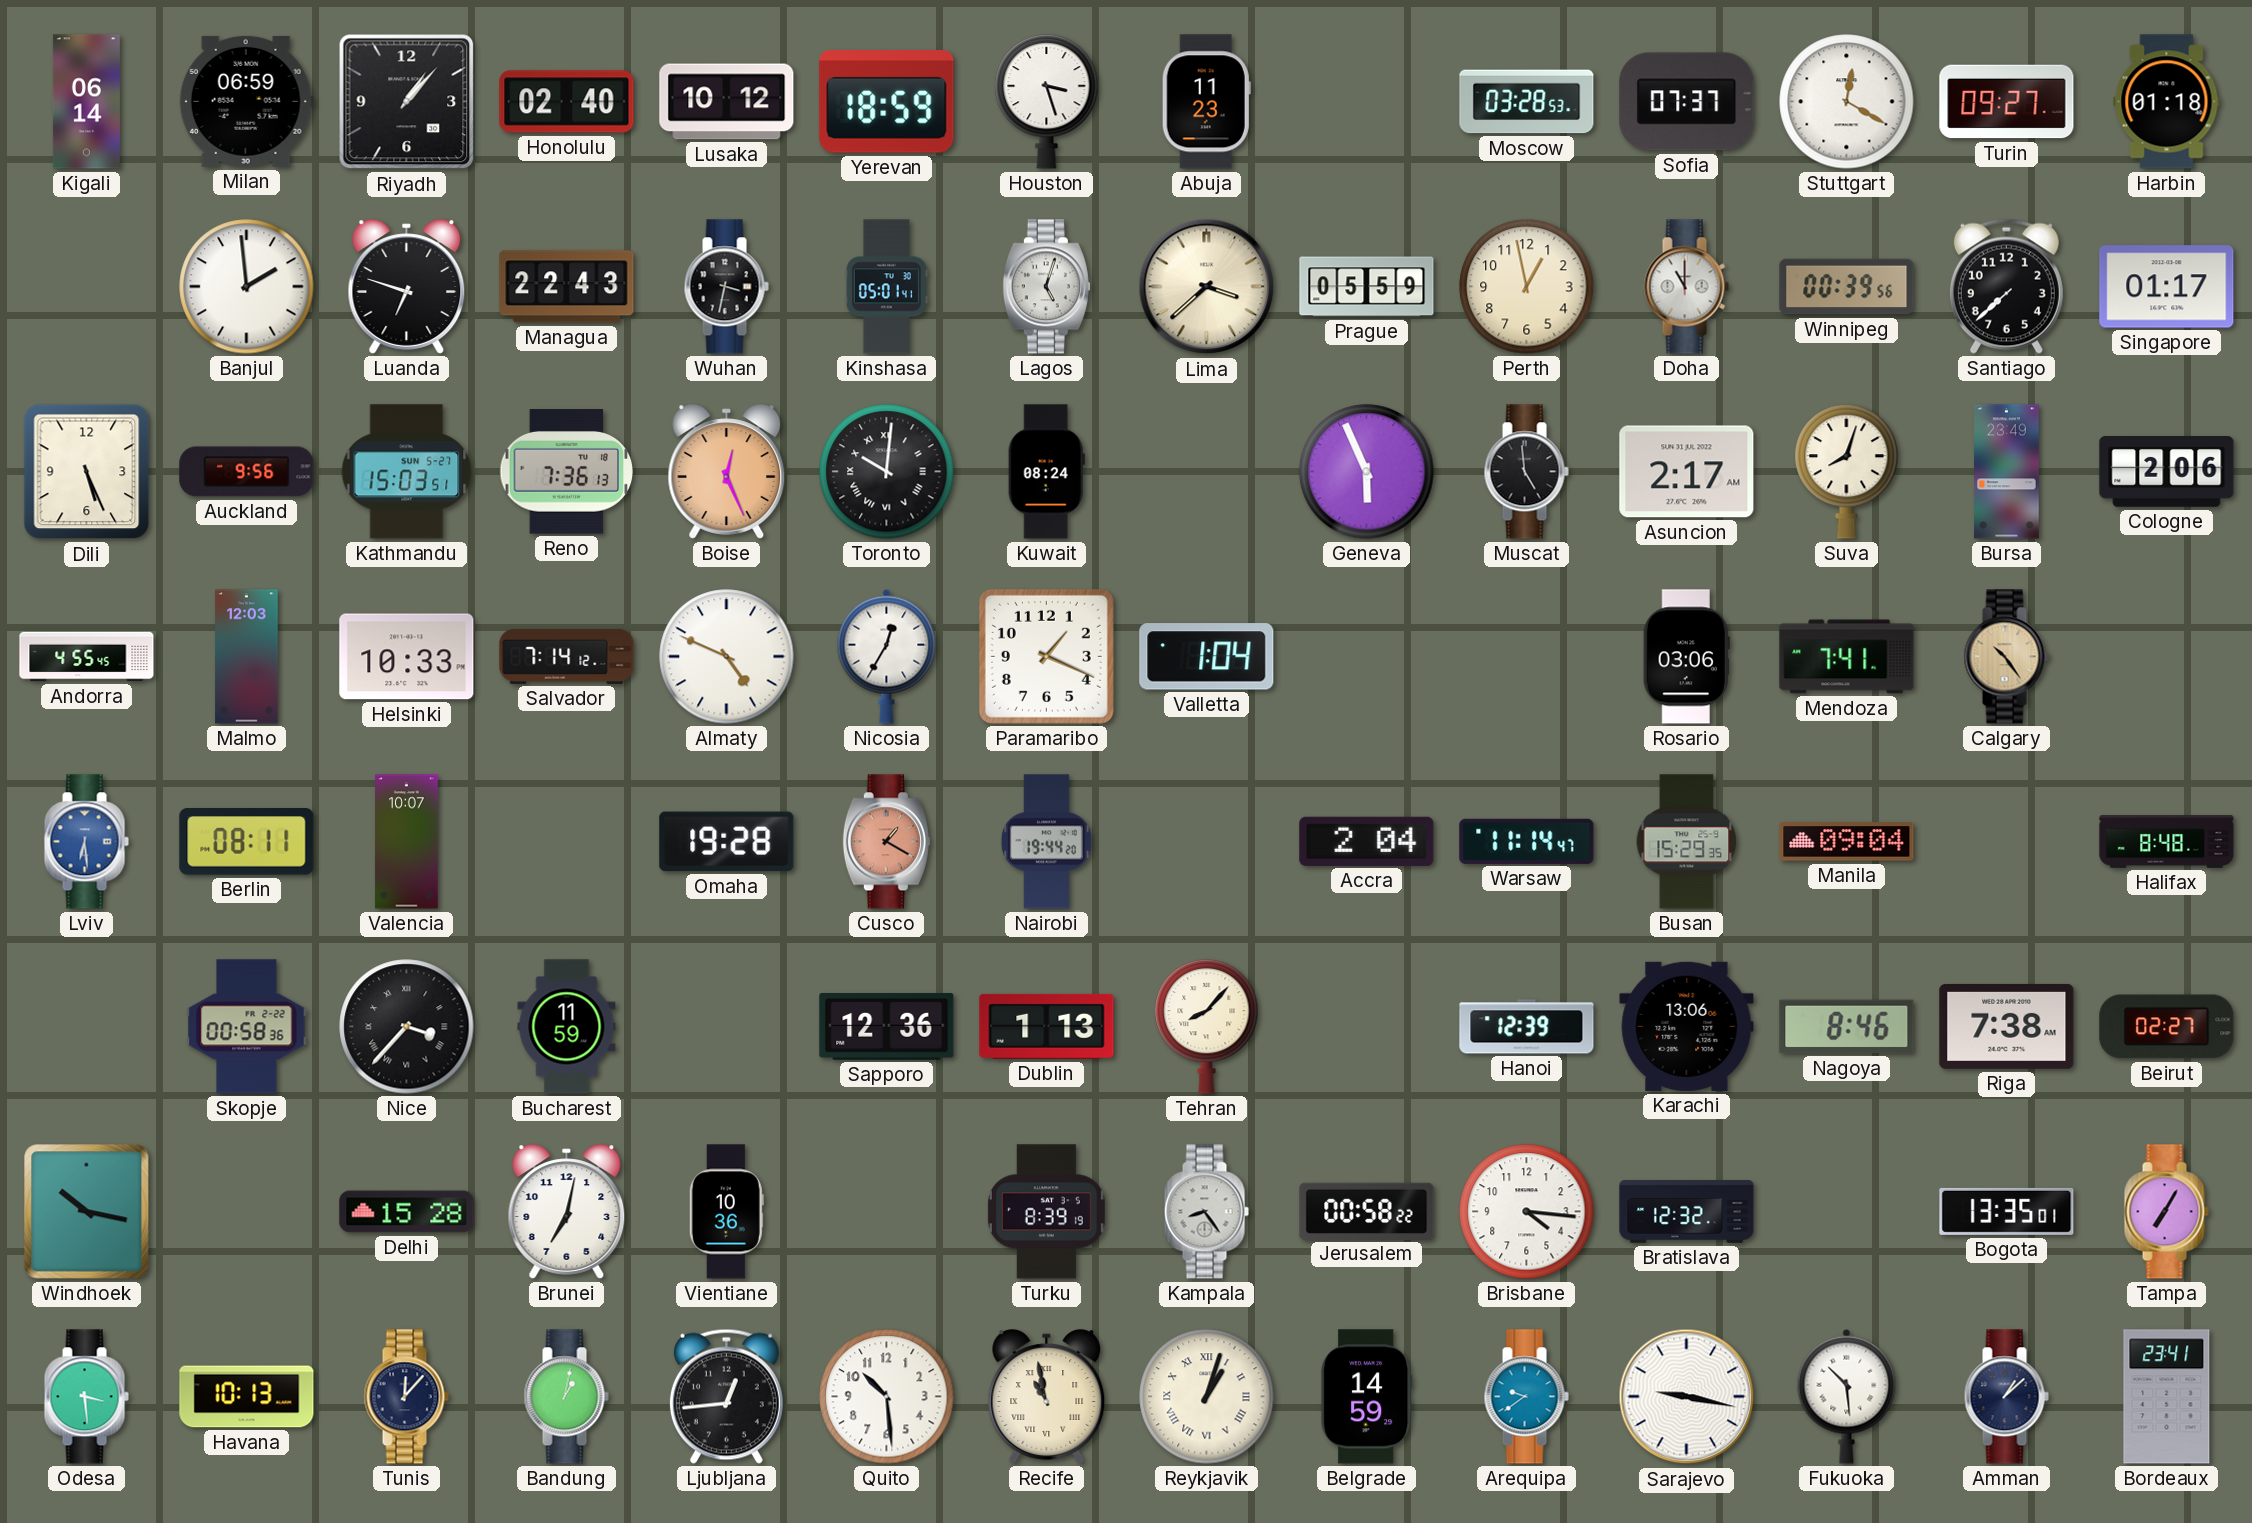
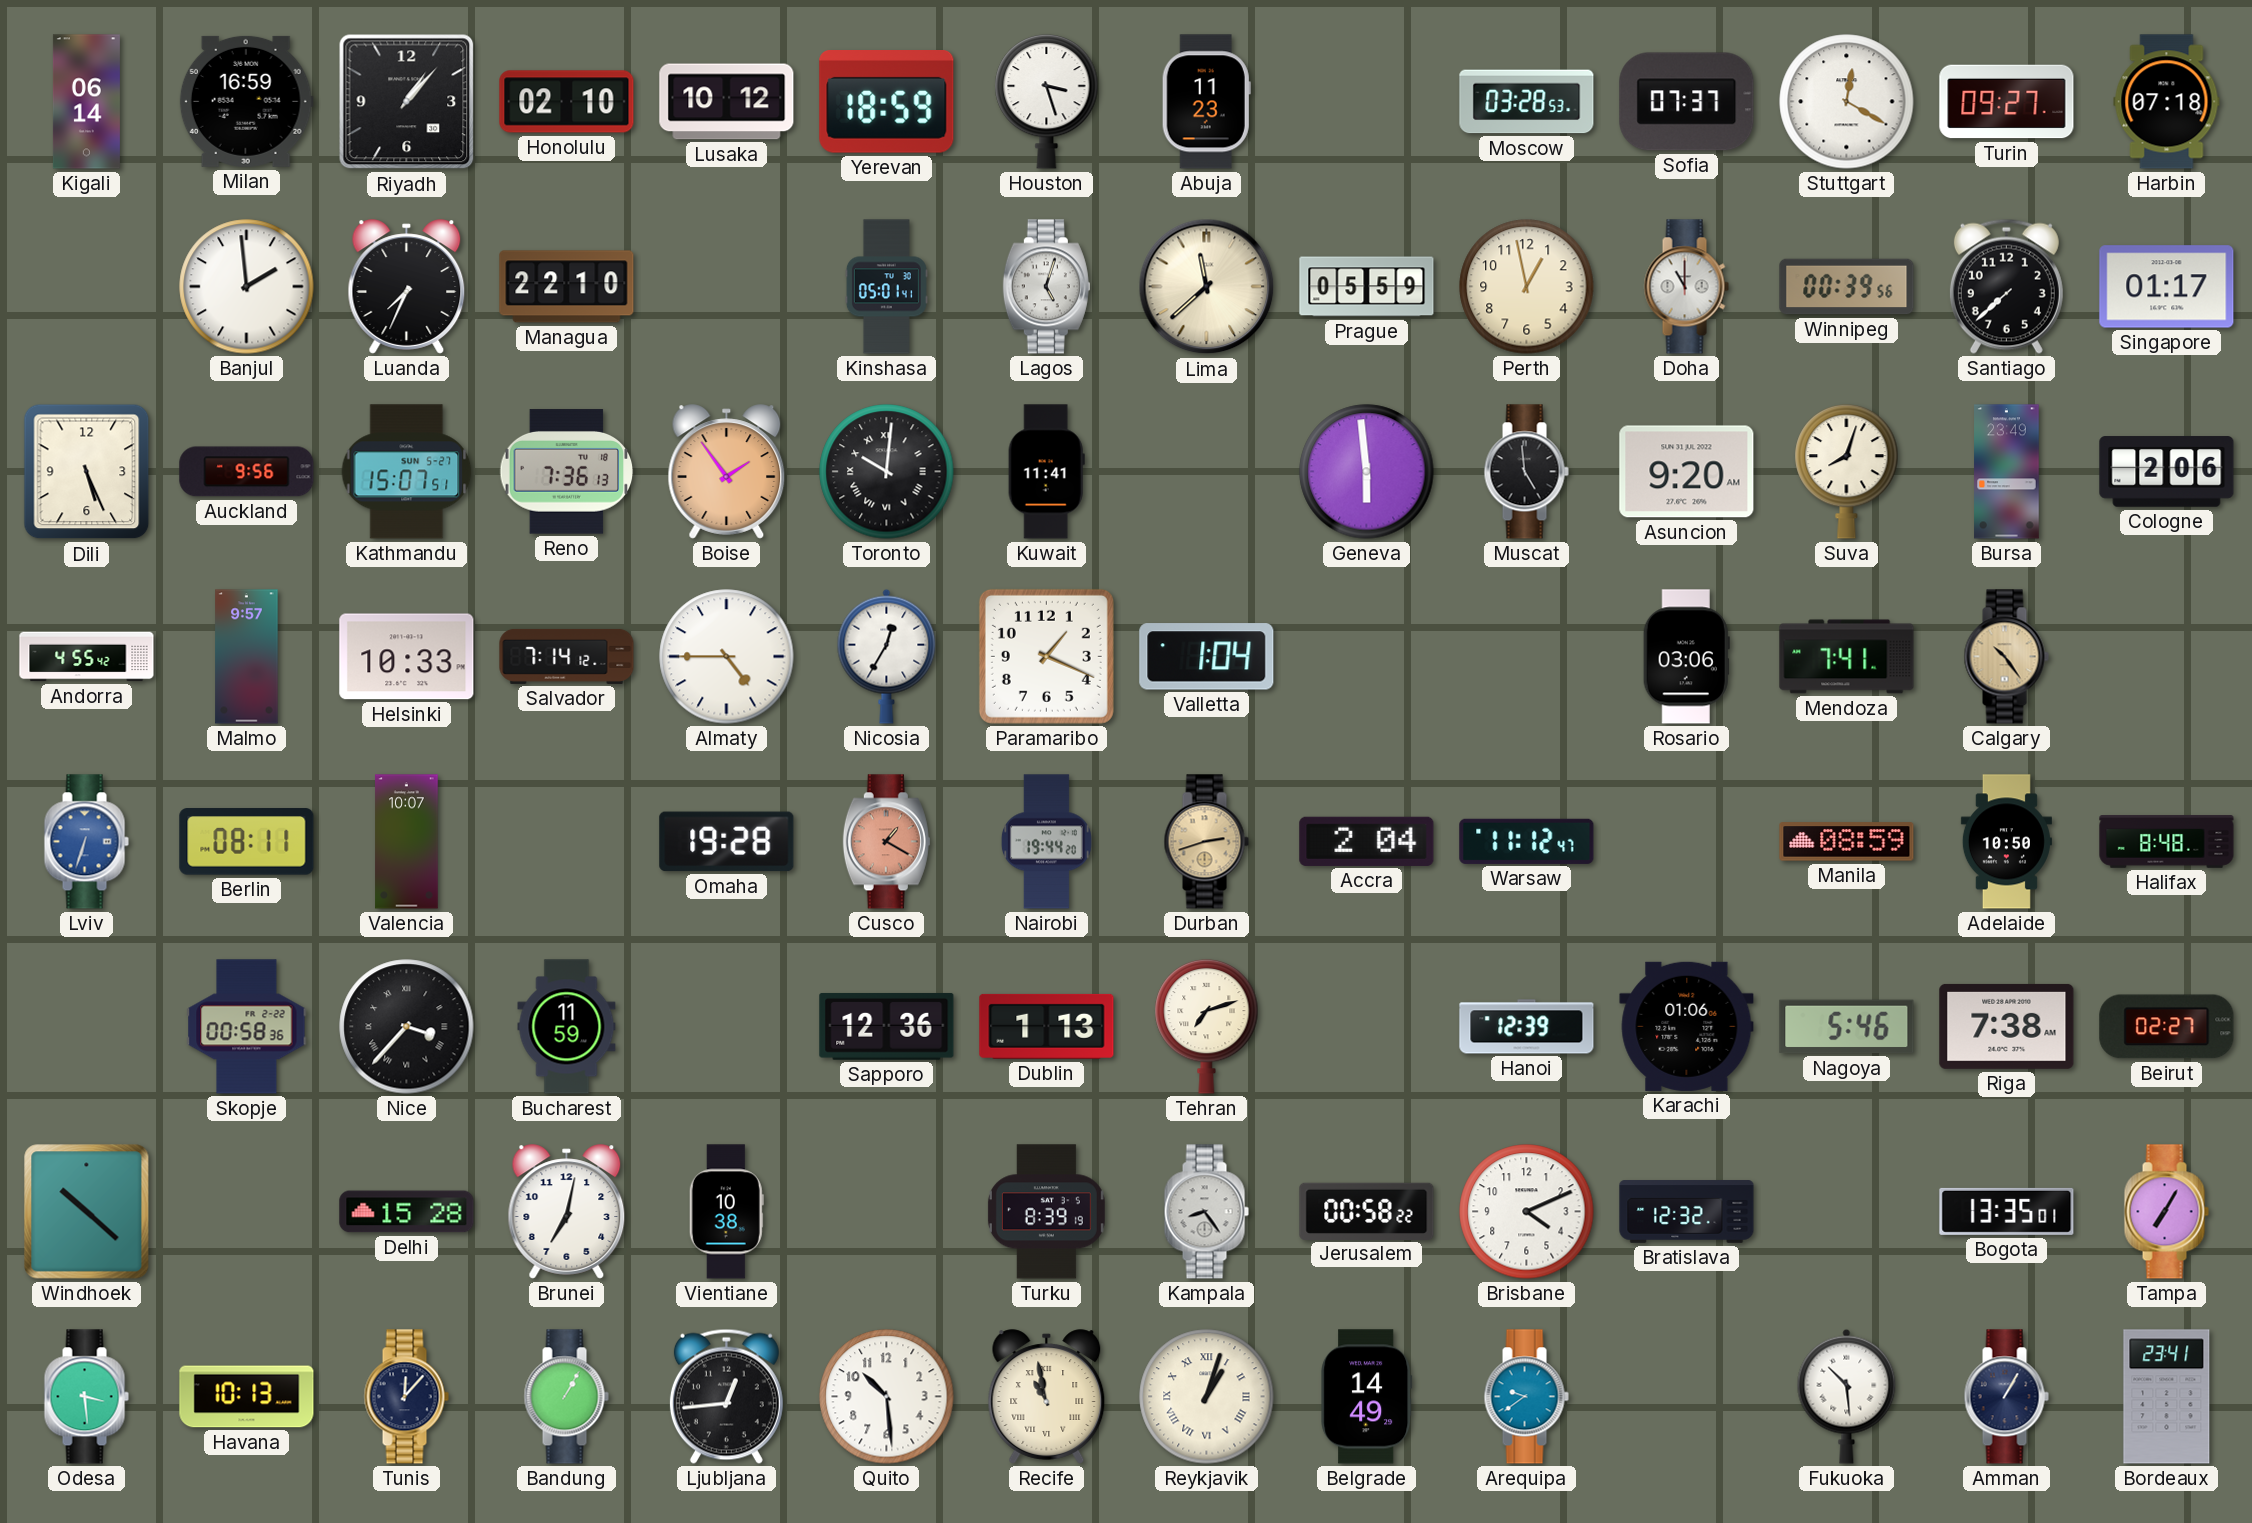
Milan: 06:59 -> 16:59
Honolulu: 02:40 -> 02:10
Harbin: 01:18 -> 07:18
Luanda: 6:48 -> 7:34
Managua: 22:43 -> 22:10
Wuhan: 3:32 -> none
Lima: 3:38 -> 11:38
Kathmandu: 15:03 -> 15:07
Boise: 12:26 -> 1:54
Kuwait: 08:24 -> 11:41
Geneva: 5:56 -> 5:59
Asuncion: 2:17 -> 9:20
Andorra: 4:55:45 -> 4:55:42
Malmo: 12:03 -> 9:57
Almaty: 4:49 -> 4:45
Lviv: 6:29 -> 6:33
Durban: none -> 2:42
Warsaw: 11:14 -> 11:12
Busan: 15:29 -> none
Manila: 09:04 -> 08:59
Adelaide: none -> 10:50
Tehran: 8:07 -> 7:12
Karachi: 13:06 -> 01:06
Nagoya: 8:46 -> 5:46
Windhoek: 10:17 -> 10:22
Vientiane: 10:36 -> 10:38
Brisbane: 4:16 -> 4:11
Bandung: 1:02 -> 1:05
Belgrade: 14:59 -> 14:49
Sarajevo: 9:17 -> none
Amman: 1:08 -> 1:05
